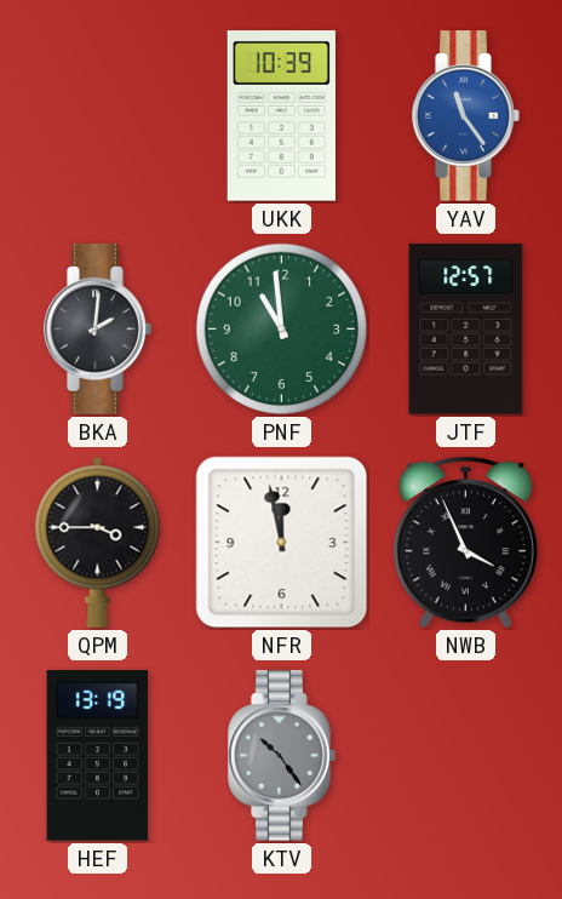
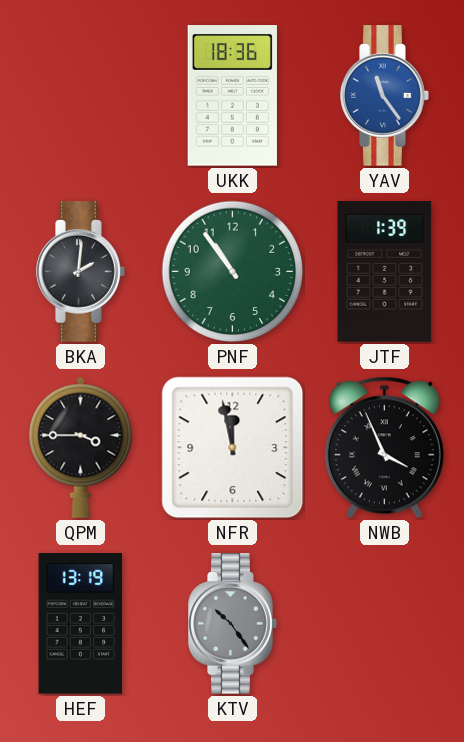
UKK: 10:39 -> 18:36
PNF: 10:59 -> 10:54
JTF: 12:57 -> 1:39
